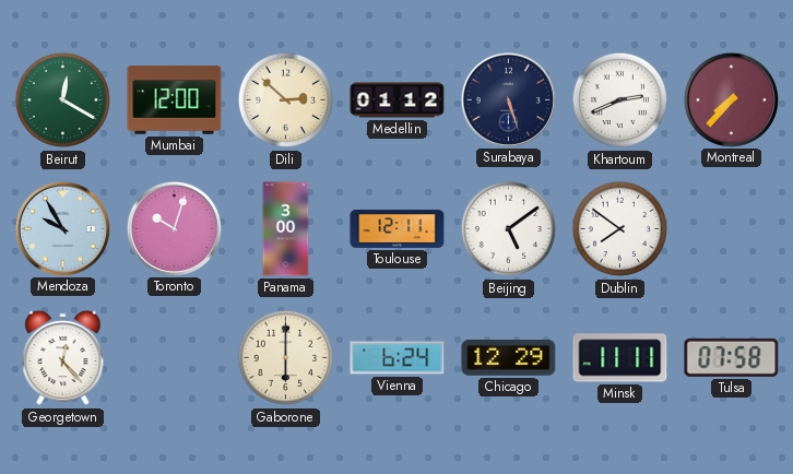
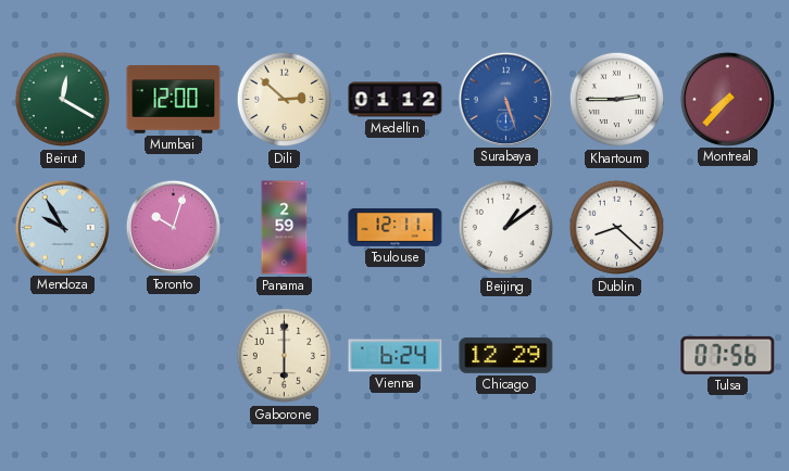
Surabaya dial: navy -> blue
Khartoum: 2:41 -> 2:45
Panama: 3:00 -> 2:59
Beijing: 5:09 -> 1:09
Dublin: 7:51 -> 8:22
Georgetown: 12:23 -> none
Minsk: 11:11 -> none
Tulsa: 07:58 -> 07:56
